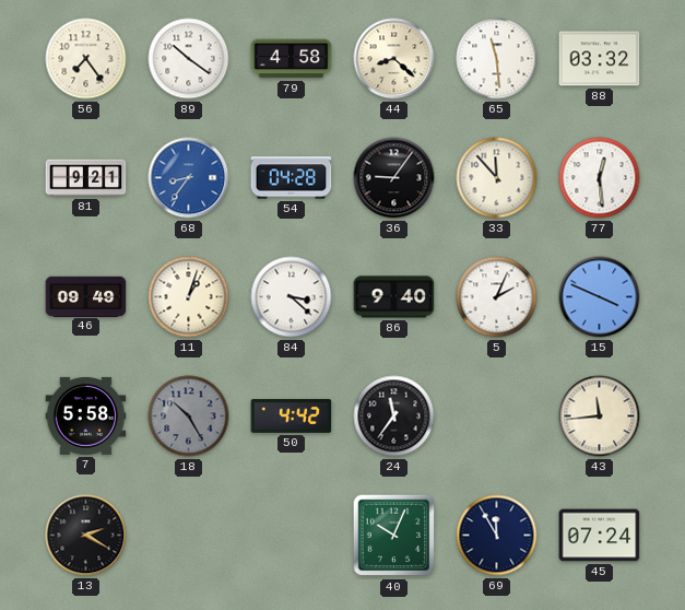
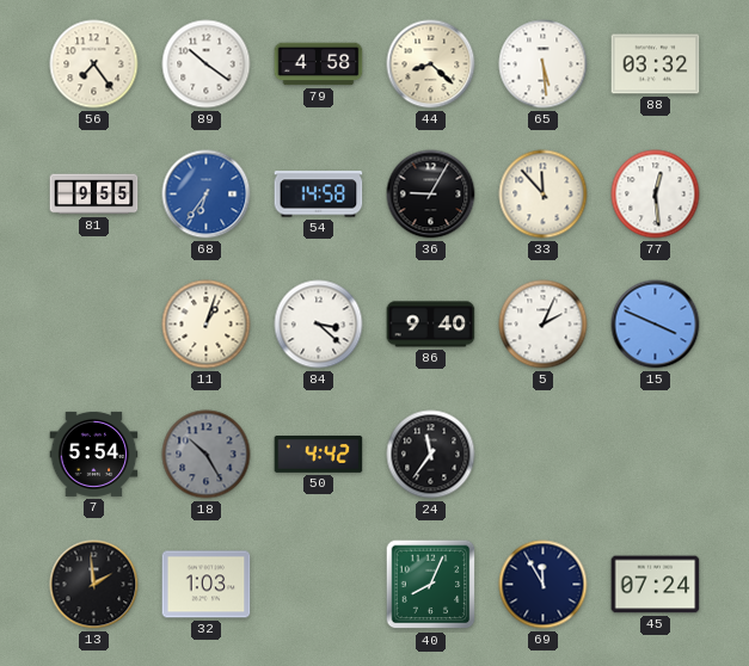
65: 11:29 -> 5:29
81: 9:21 -> 9:55
68: 8:36 -> 6:36
54: 04:28 -> 14:58
36: 9:06 -> 9:05
46: 09:49 -> none
7: 5:58 -> 5:54
43: 11:44 -> none
13: 2:20 -> 1:59
32: none -> 1:03
40: 10:04 -> 8:04
